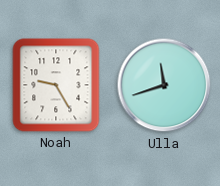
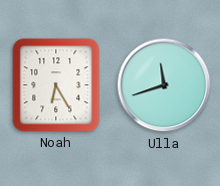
Noah: 9:25 -> 6:25
